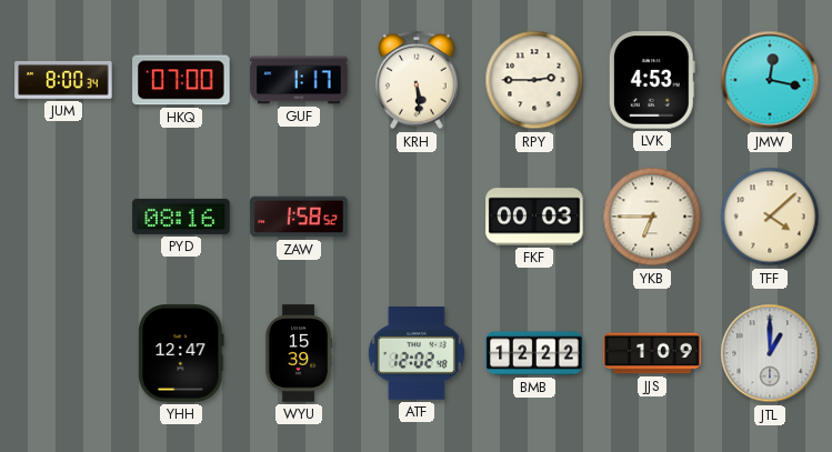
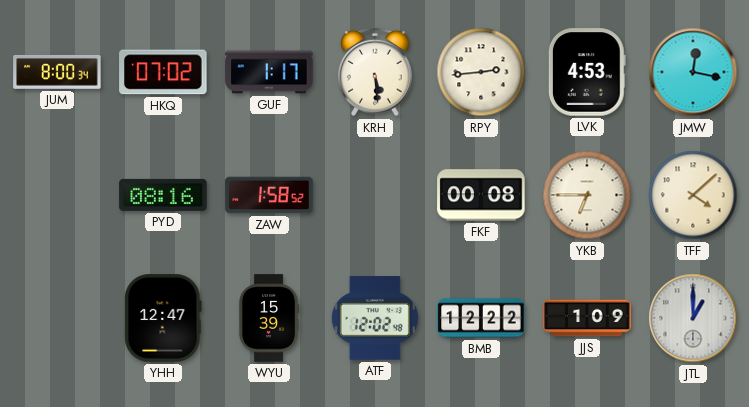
HKQ: 07:00 -> 07:02
RPY: 2:45 -> 2:44
FKF: 00:03 -> 00:08
